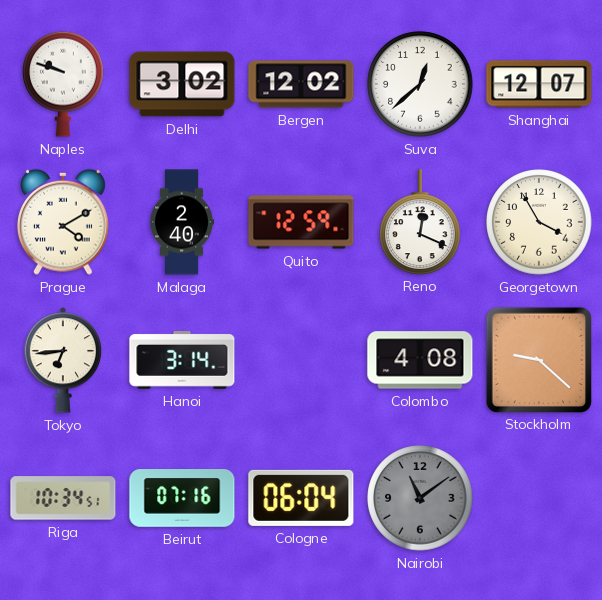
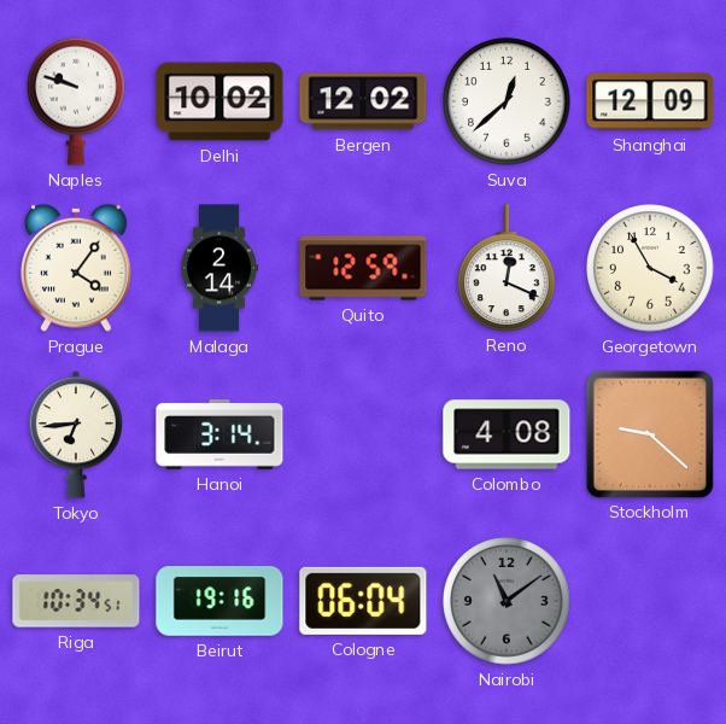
Delhi: 3:02 -> 10:02
Shanghai: 12:07 -> 12:09
Prague: 4:10 -> 4:06
Malaga: 2:40 -> 2:14
Beirut: 07:16 -> 19:16
